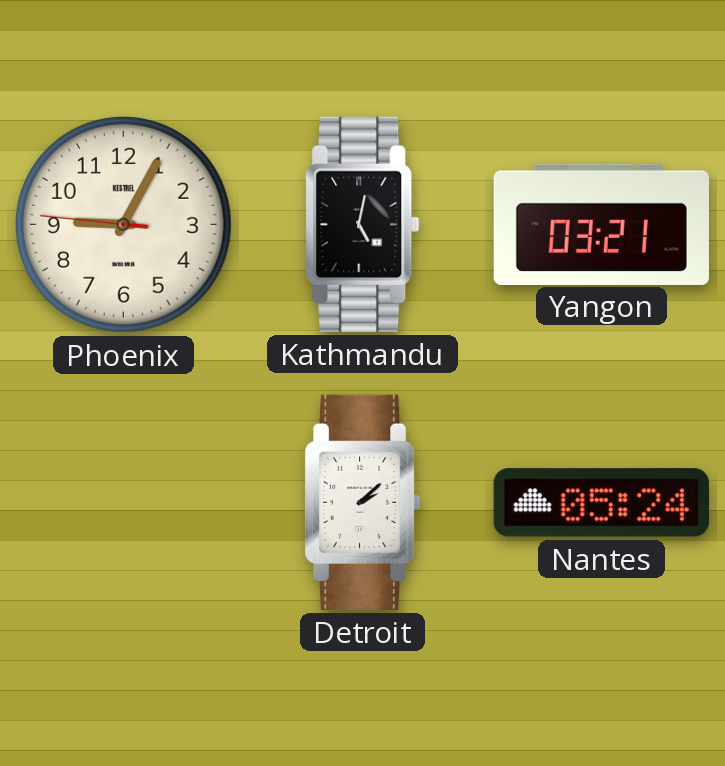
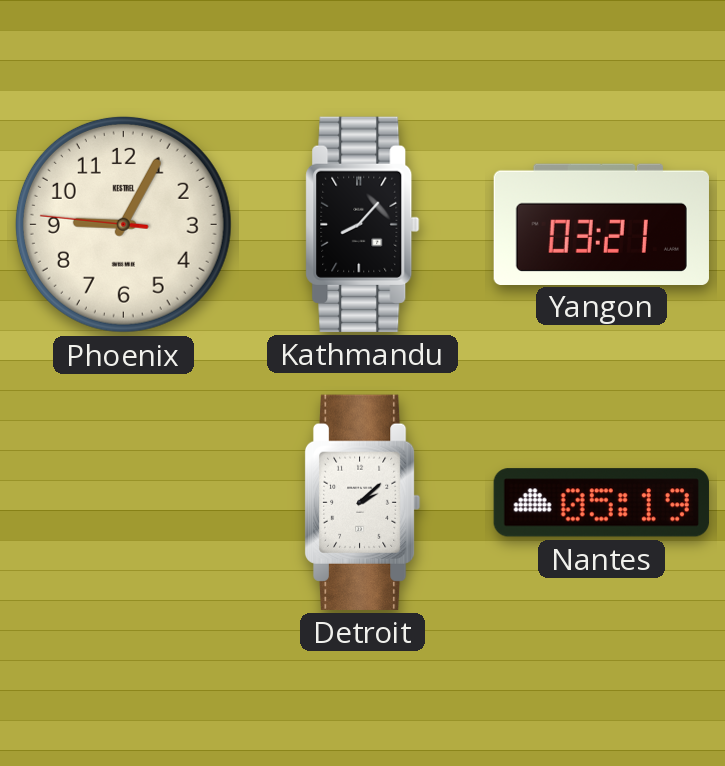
Kathmandu: 5:02 -> 8:07
Nantes: 05:24 -> 05:19
